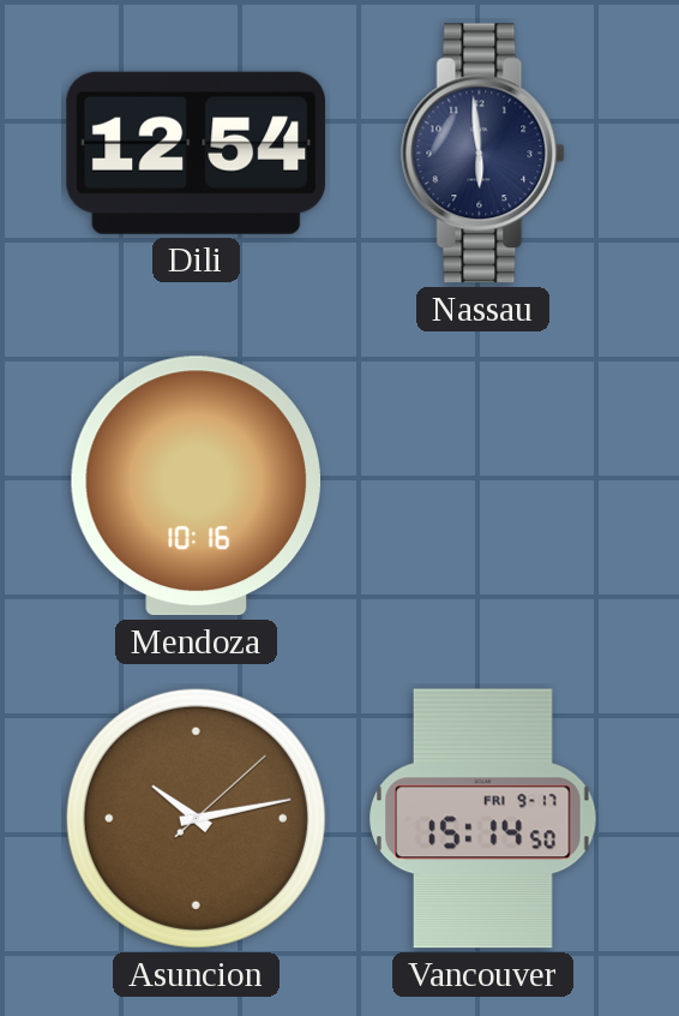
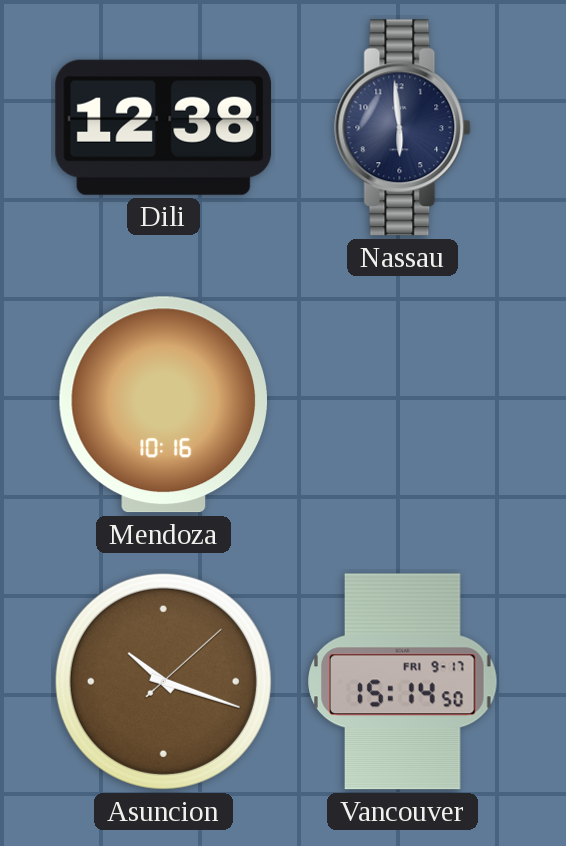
Dili: 12:54 -> 12:38
Asuncion: 10:13 -> 10:18
